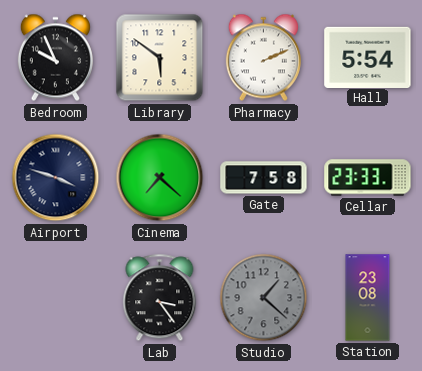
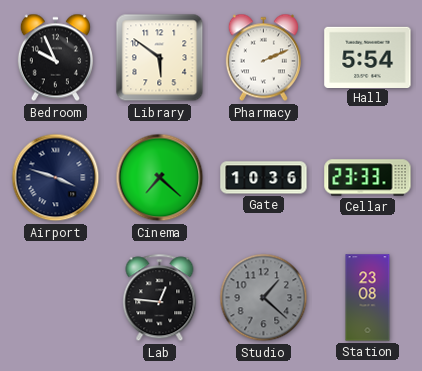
Gate: 7:58 -> 10:36
Lab: 3:24 -> 12:46
